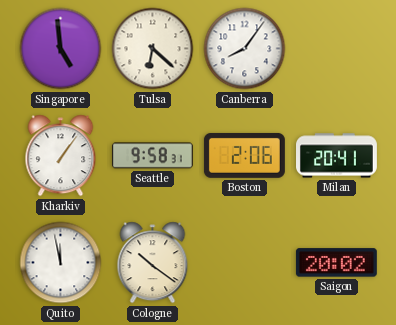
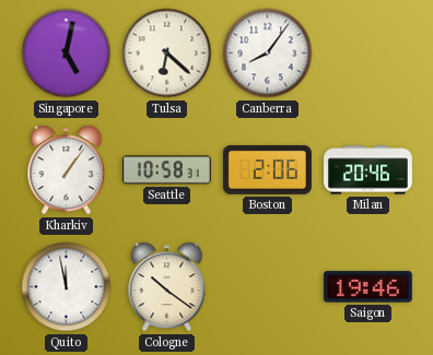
Singapore: 4:59 -> 5:02
Seattle: 9:58 -> 10:58
Milan: 20:41 -> 20:46
Saigon: 20:02 -> 19:46
